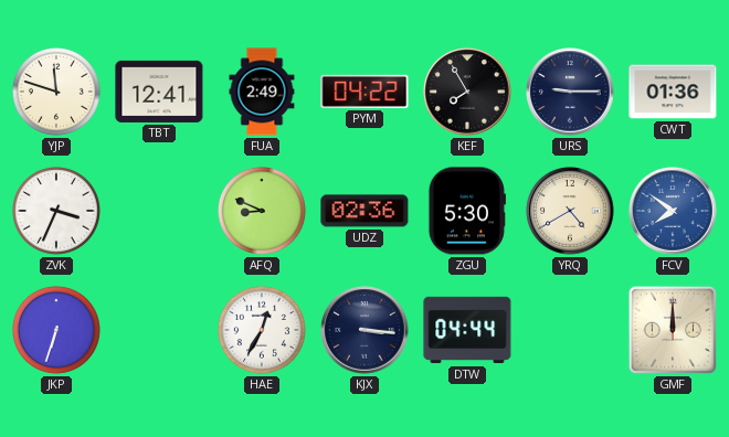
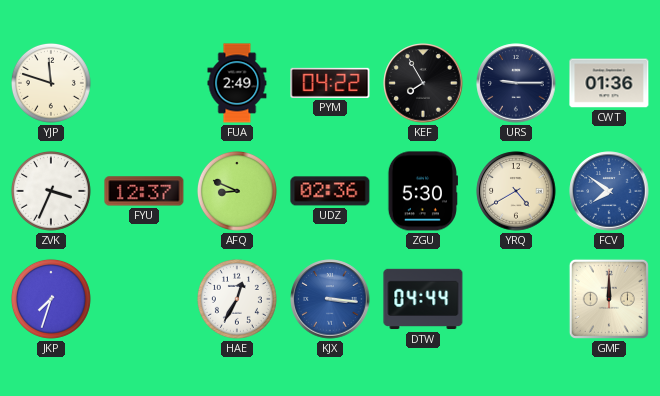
TBT: 12:41 -> none
FYU: none -> 12:37
JKP: 6:33 -> 7:33
KJX dial: navy -> blue
